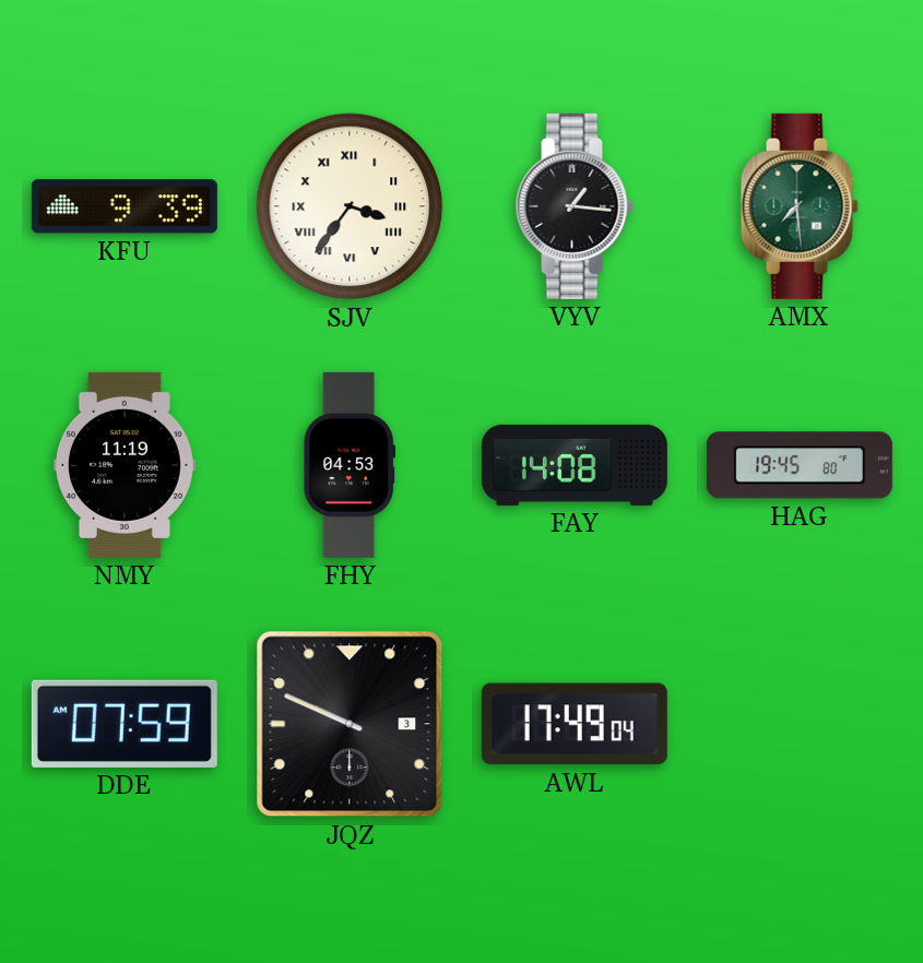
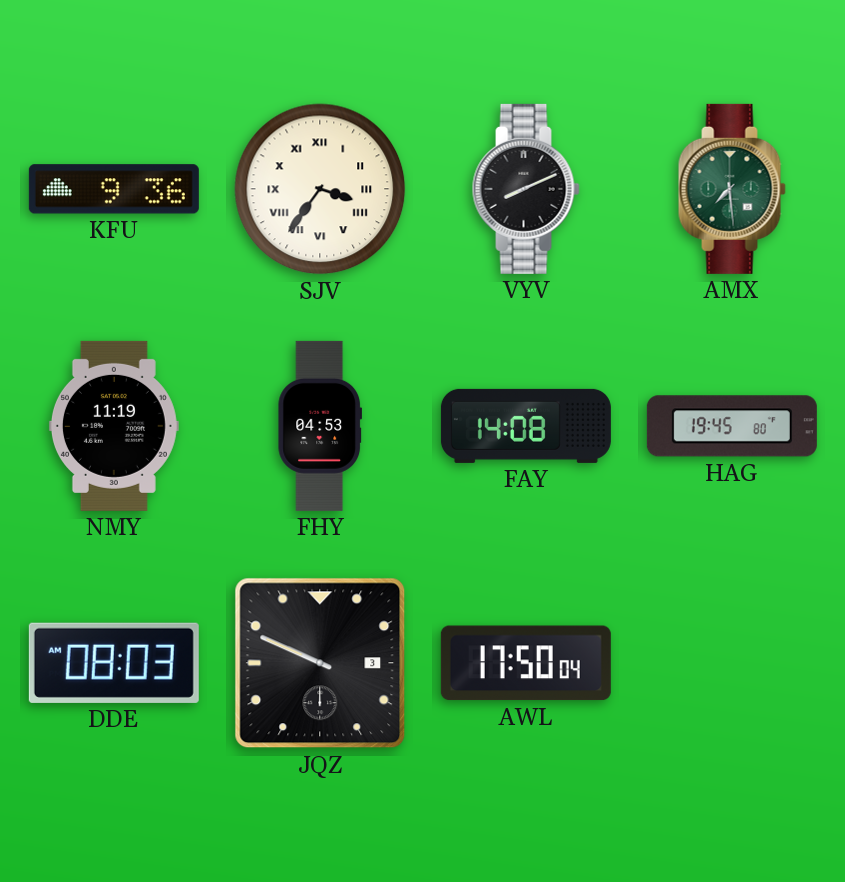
KFU: 9:39 -> 9:36
VYV: 1:16 -> 8:11
DDE: 07:59 -> 08:03
AWL: 17:49 -> 17:50
